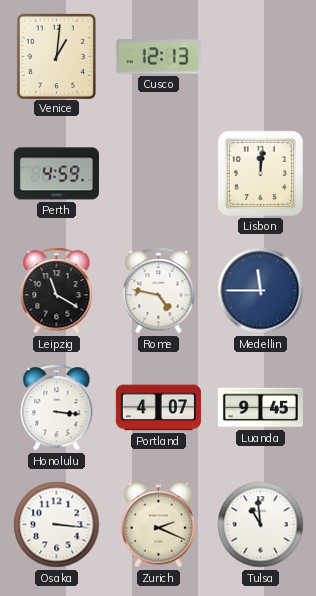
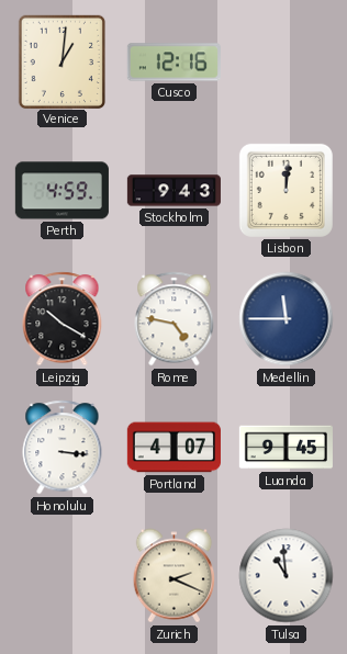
Cusco: 12:13 -> 12:16
Stockholm: none -> 9:43
Leipzig: 11:20 -> 10:20
Osaka: 3:16 -> none
